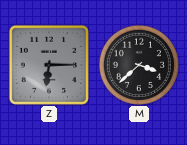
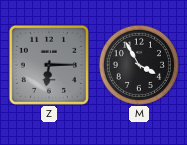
M: 3:38 -> 3:55
